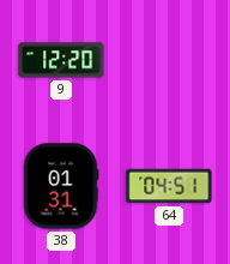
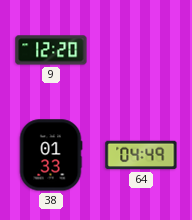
38: 01:31 -> 01:33
64: 04:51 -> 04:49
